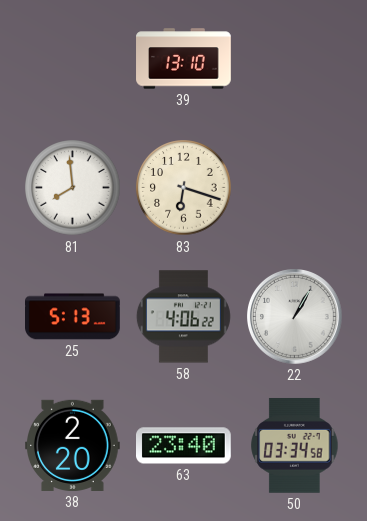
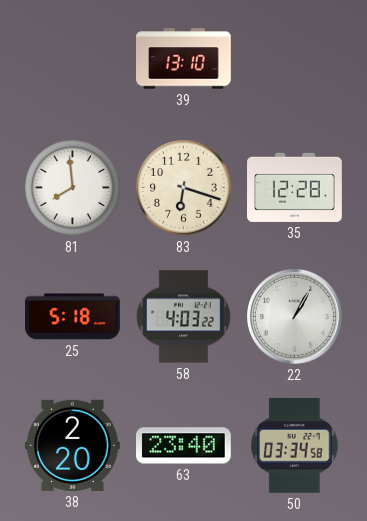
35: none -> 12:28
25: 5:13 -> 5:18
58: 4:06 -> 4:03
